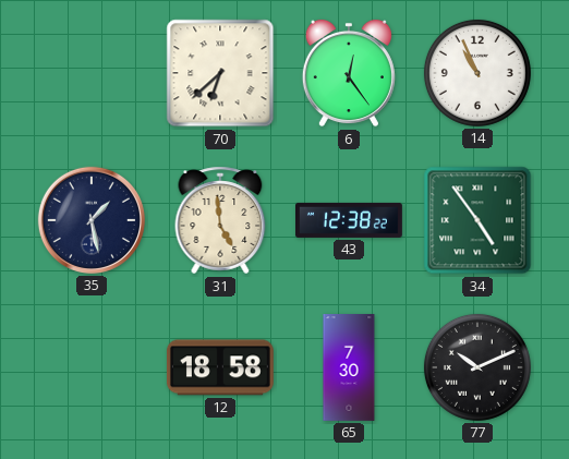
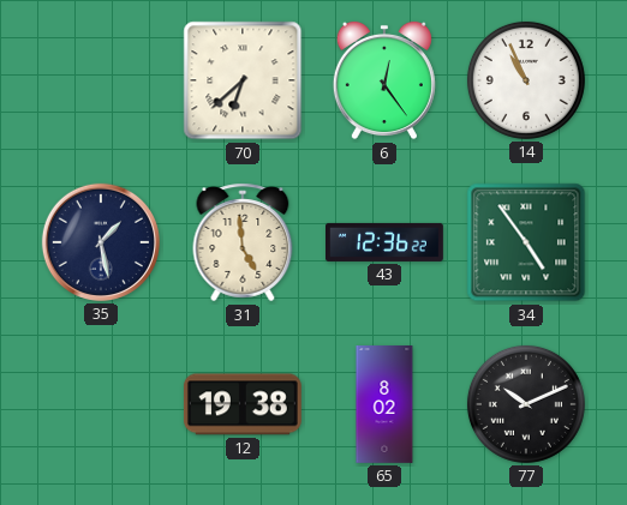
43: 12:38 -> 12:36
12: 18:58 -> 19:38
65: 7:30 -> 8:02
